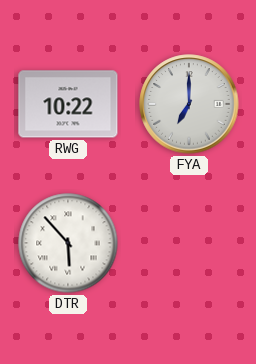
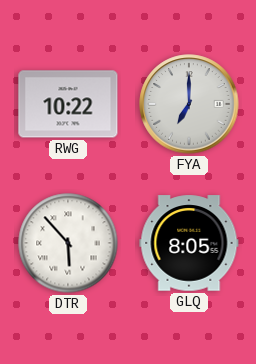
GLQ: none -> 8:05
